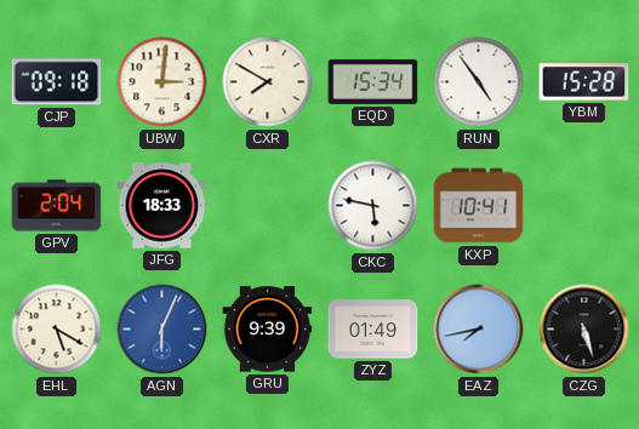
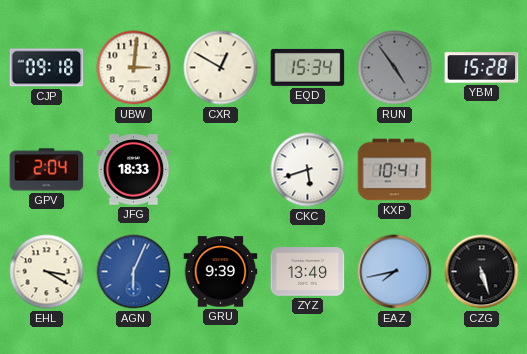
CXR: 7:50 -> 12:50
RUN dial: white -> grey
CKC: 5:47 -> 5:42
EHL: 5:20 -> 3:20
ZYZ: 01:49 -> 13:49
